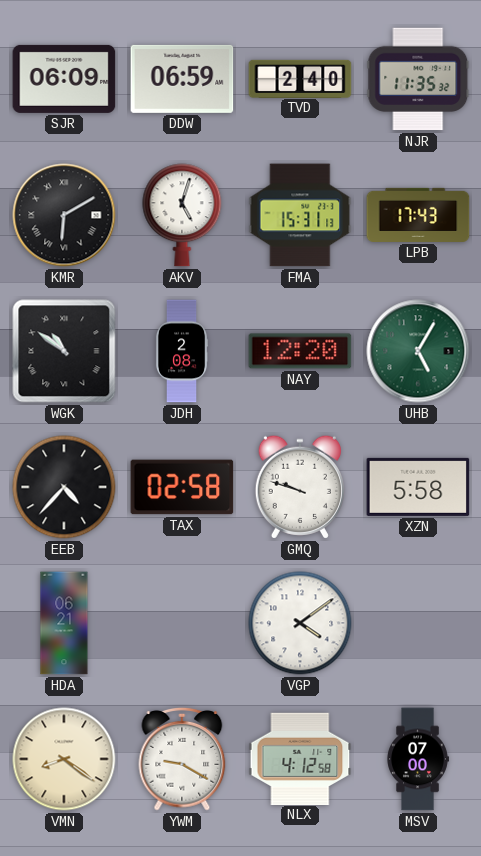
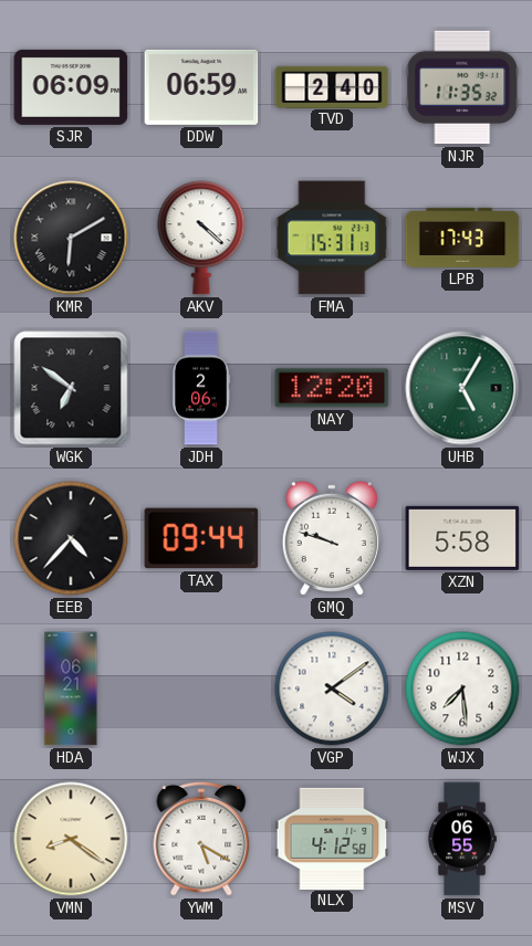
AKV: 5:03 -> 4:22
WGK: 10:51 -> 6:51
JDH: 2:08 -> 2:06
TAX: 02:58 -> 09:44
WJX: none -> 7:29
YWM: 9:20 -> 5:20
MSV: 07:00 -> 06:55
